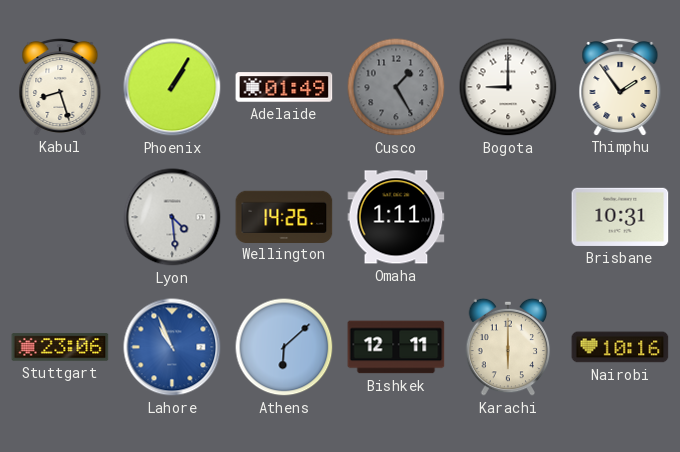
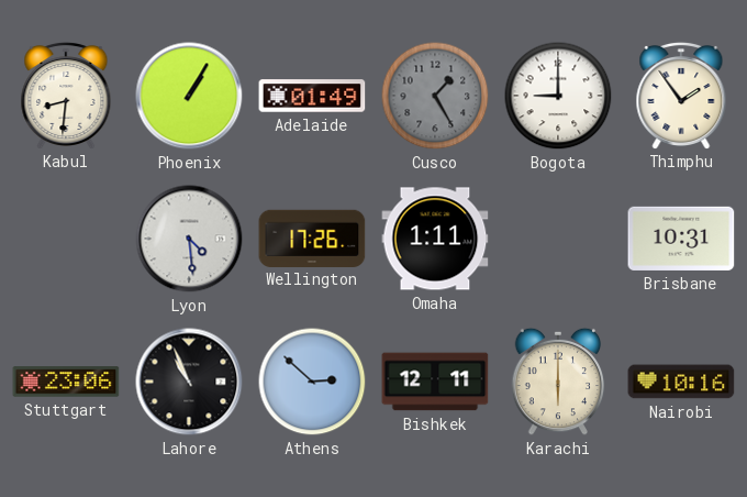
Kabul: 8:27 -> 8:31
Wellington: 14:26 -> 17:26
Lahore dial: blue -> black
Athens: 6:08 -> 2:52
